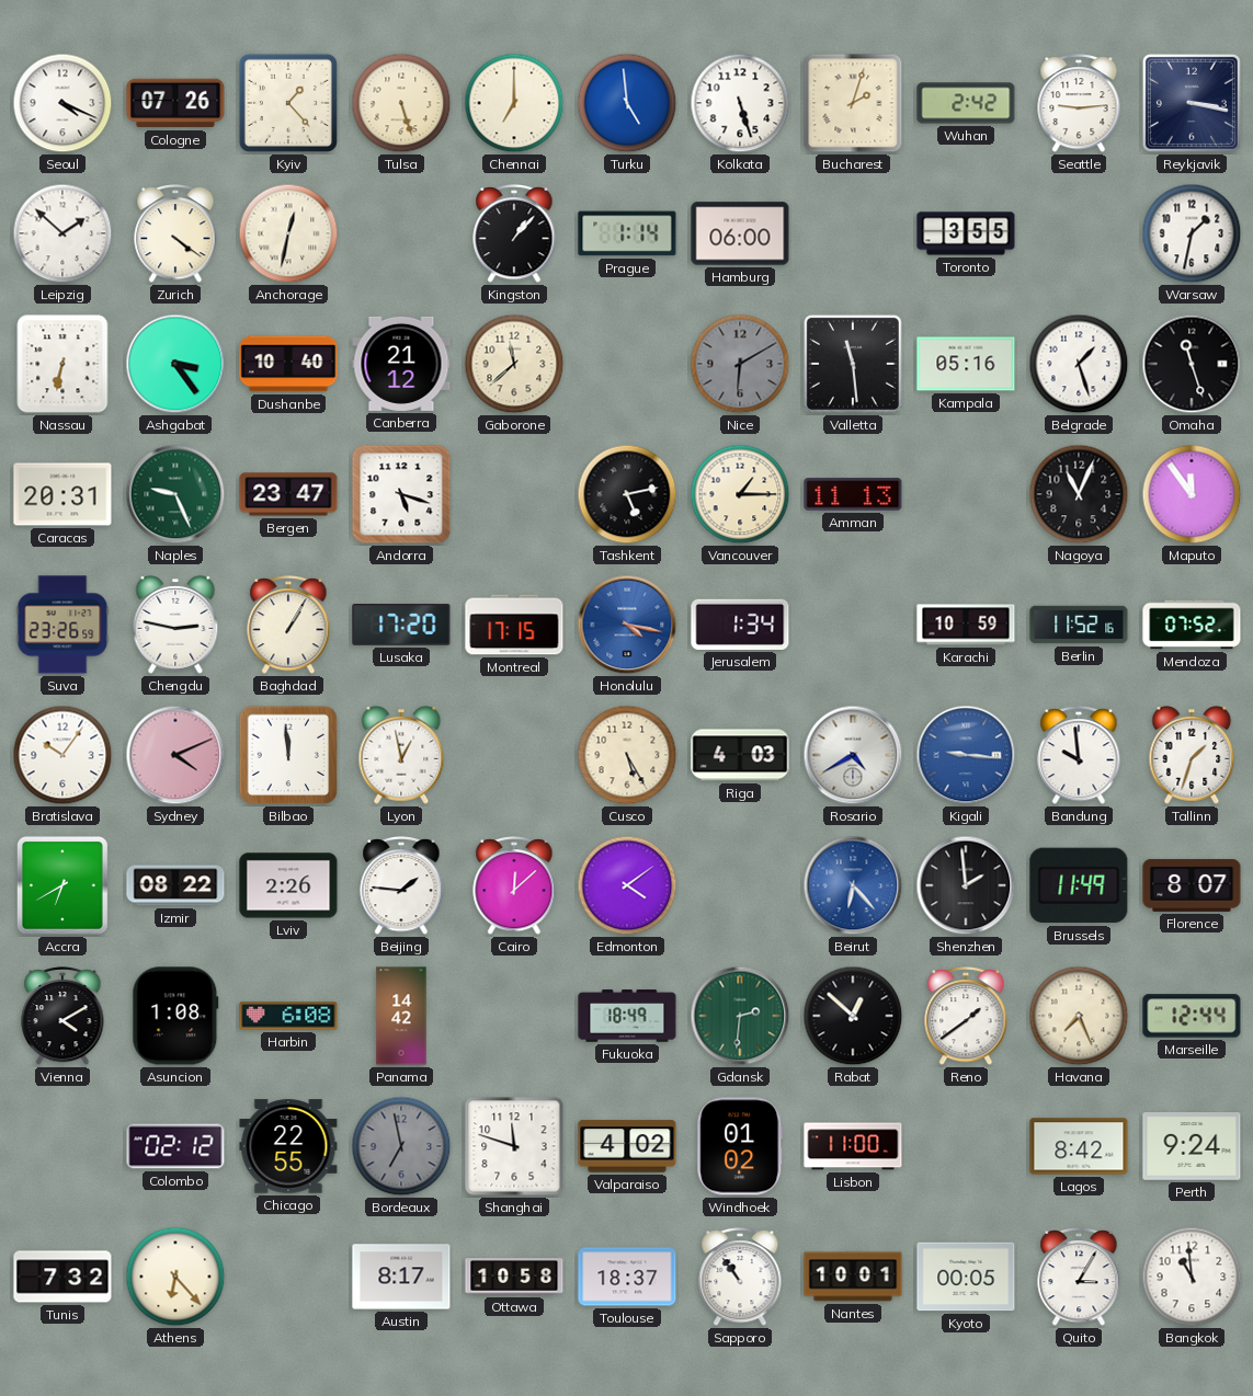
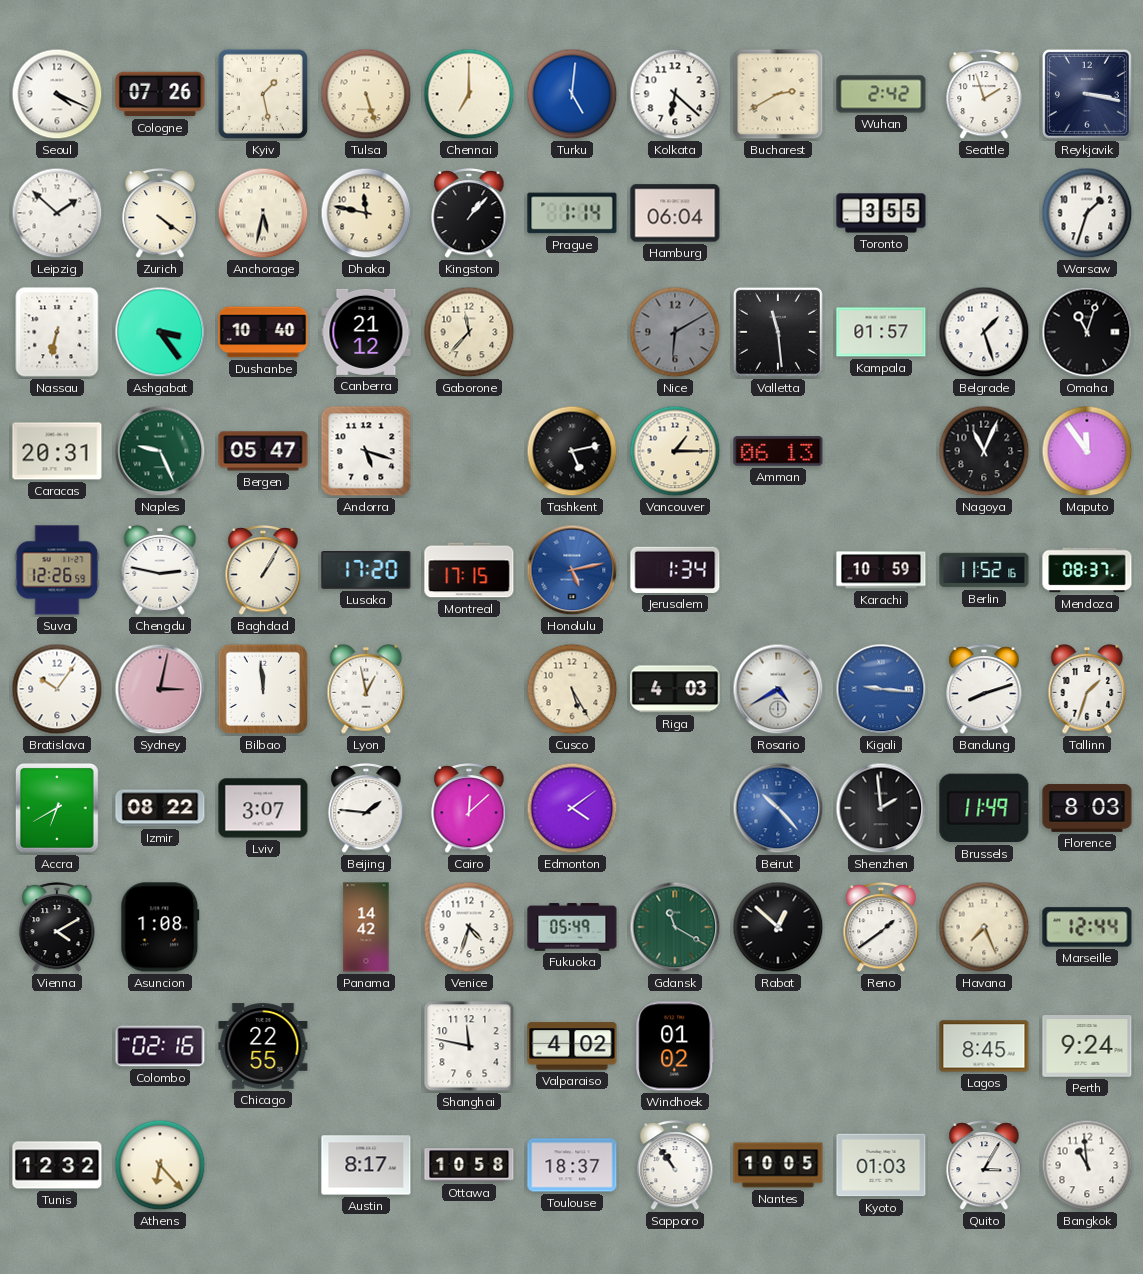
Kyiv: 1:23 -> 1:28
Turku: 4:59 -> 5:01
Kolkata: 5:27 -> 6:22
Bucharest: 2:03 -> 2:40
Seattle: 9:14 -> 1:57
Anchorage: 12:32 -> 5:32
Dhaka: none -> 11:47
Hamburg: 06:00 -> 06:04
Warsaw: 1:32 -> 1:33
Gaborone: 11:38 -> 11:37
Kampala: 05:16 -> 01:57
Omaha: 11:27 -> 11:03
Bergen: 23:47 -> 05:47
Amman: 11:13 -> 06:13
Suva: 23:26 -> 12:26
Honolulu: 4:17 -> 5:13
Mendoza: 07:52 -> 08:37
Sydney: 4:11 -> 3:02
Bandung: 9:59 -> 8:12
Lviv: 2:26 -> 3:07
Beirut: 6:23 -> 10:23
Florence: 8:07 -> 8:03
Harbin: 6:08 -> none
Venice: none -> 4:33
Fukuoka: 18:49 -> 05:49
Gdansk: 2:31 -> 11:20
Colombo: 02:12 -> 02:16
Bordeaux: 6:58 -> none
Shanghai: 11:48 -> 11:47
Lisbon: 11:00 -> none
Lagos: 8:42 -> 8:45
Tunis: 7:32 -> 12:32
Nantes: 10:01 -> 10:05
Kyoto: 00:05 -> 01:03
